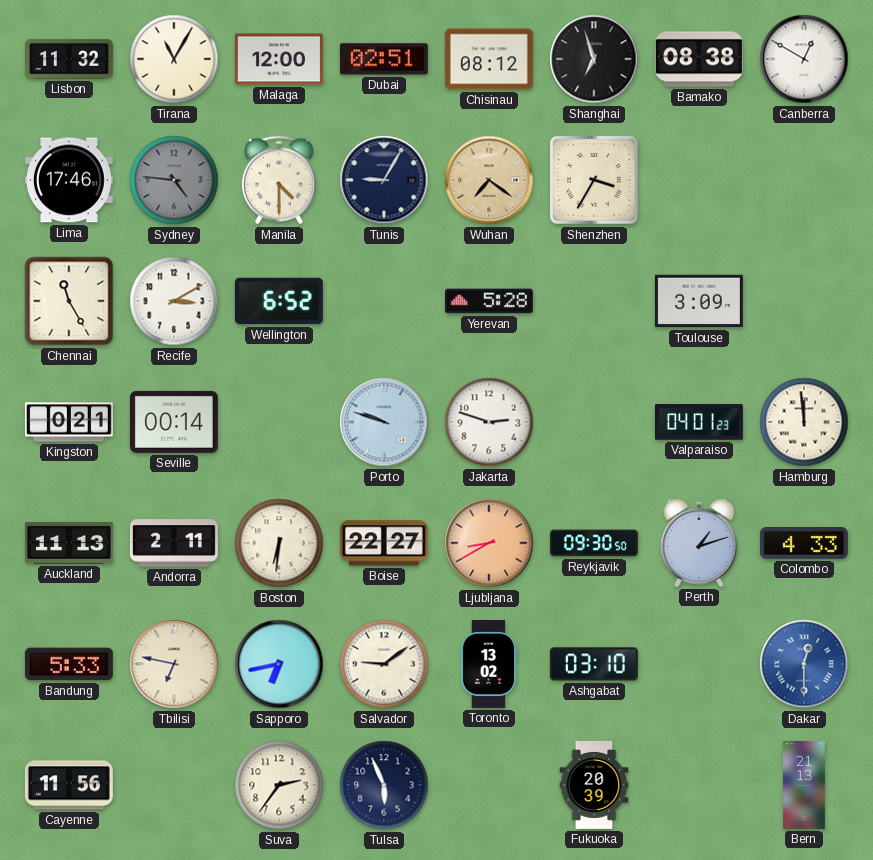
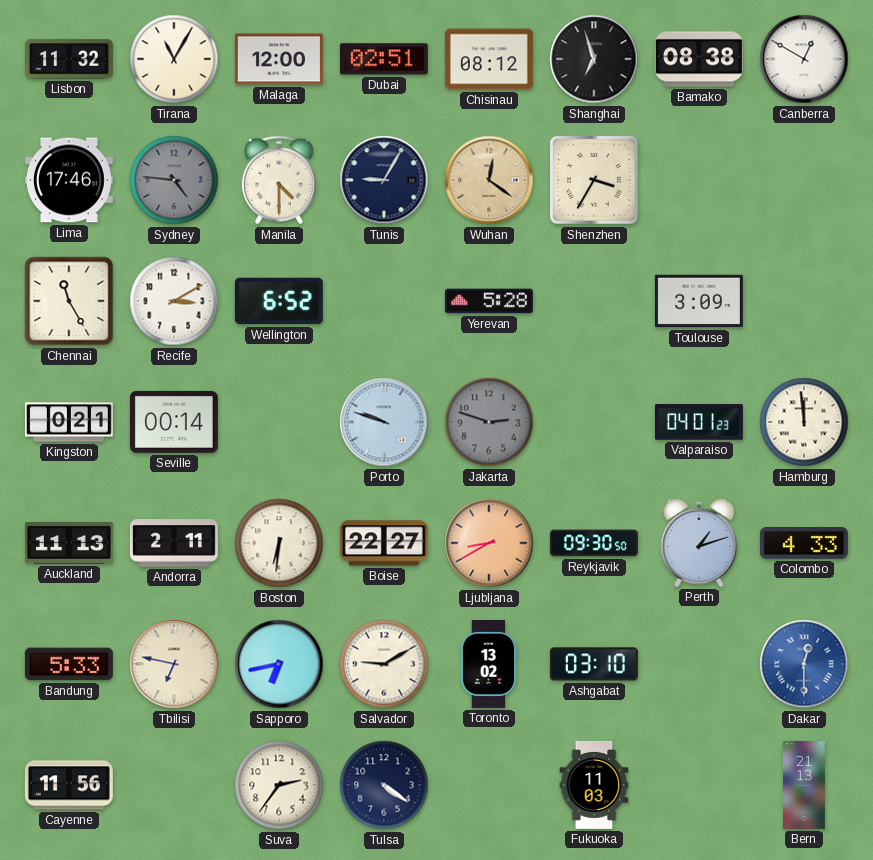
Wuhan: 7:21 -> 12:21
Jakarta dial: white -> grey
Salvador: 9:09 -> 9:10
Tulsa: 5:56 -> 4:21
Fukuoka: 20:39 -> 11:03
